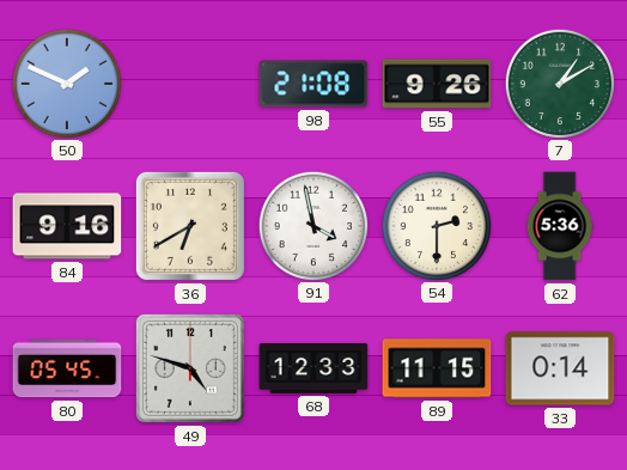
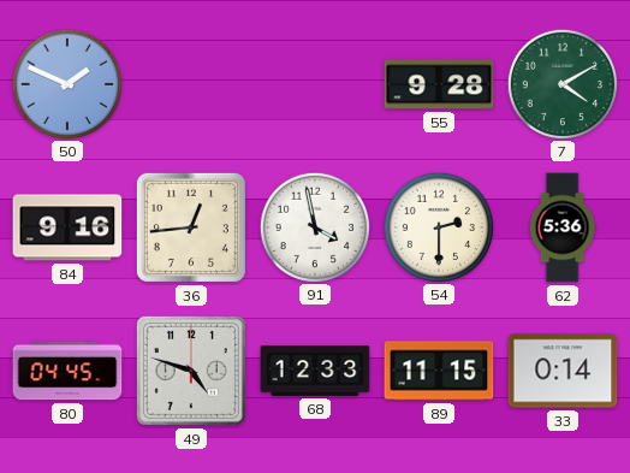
98: 21:08 -> none
55: 9:26 -> 9:28
7: 1:10 -> 4:10
36: 6:40 -> 12:44
80: 05:45 -> 04:45
